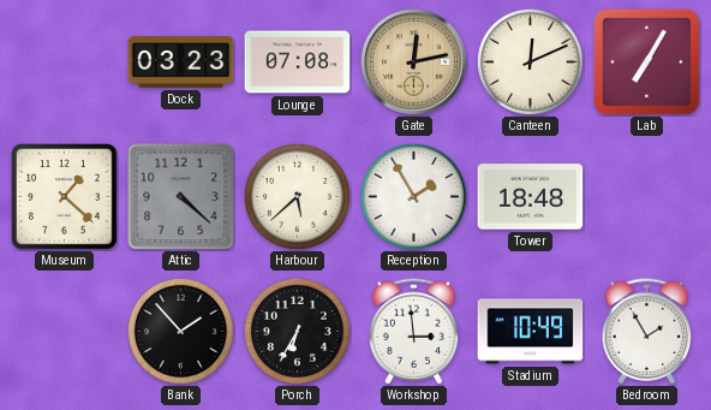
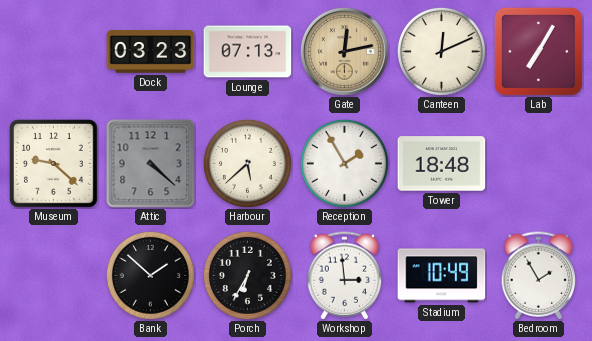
Lounge: 07:08 -> 07:13
Museum: 1:22 -> 9:22
Bank: 1:53 -> 1:52
